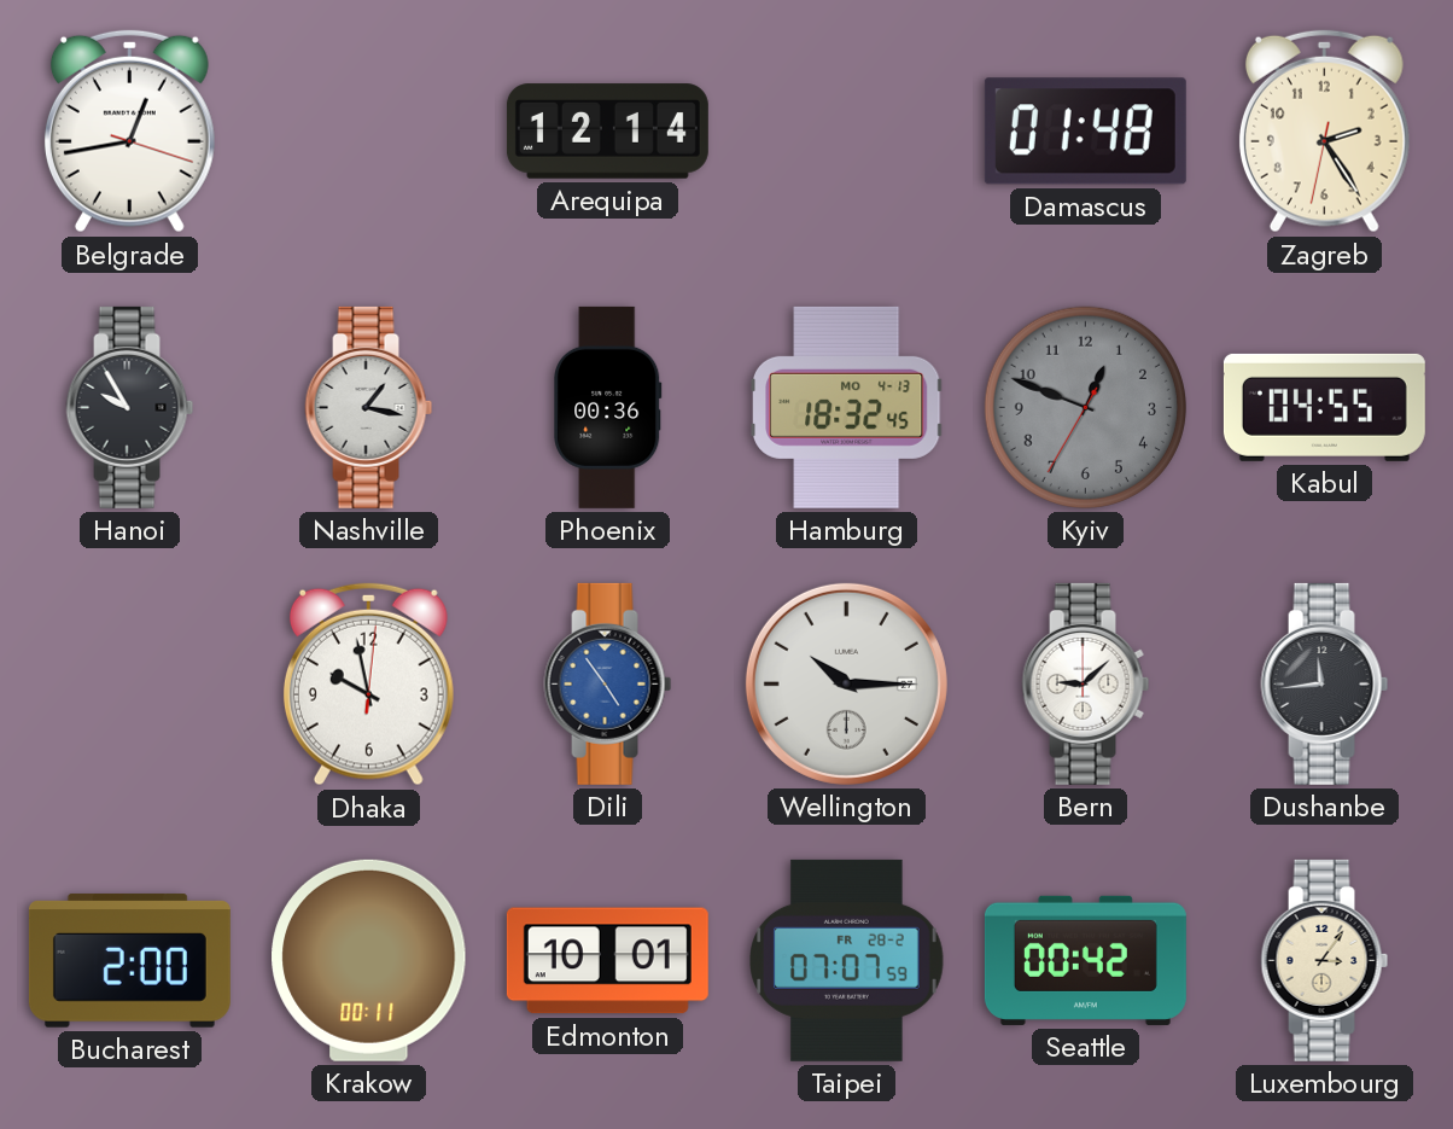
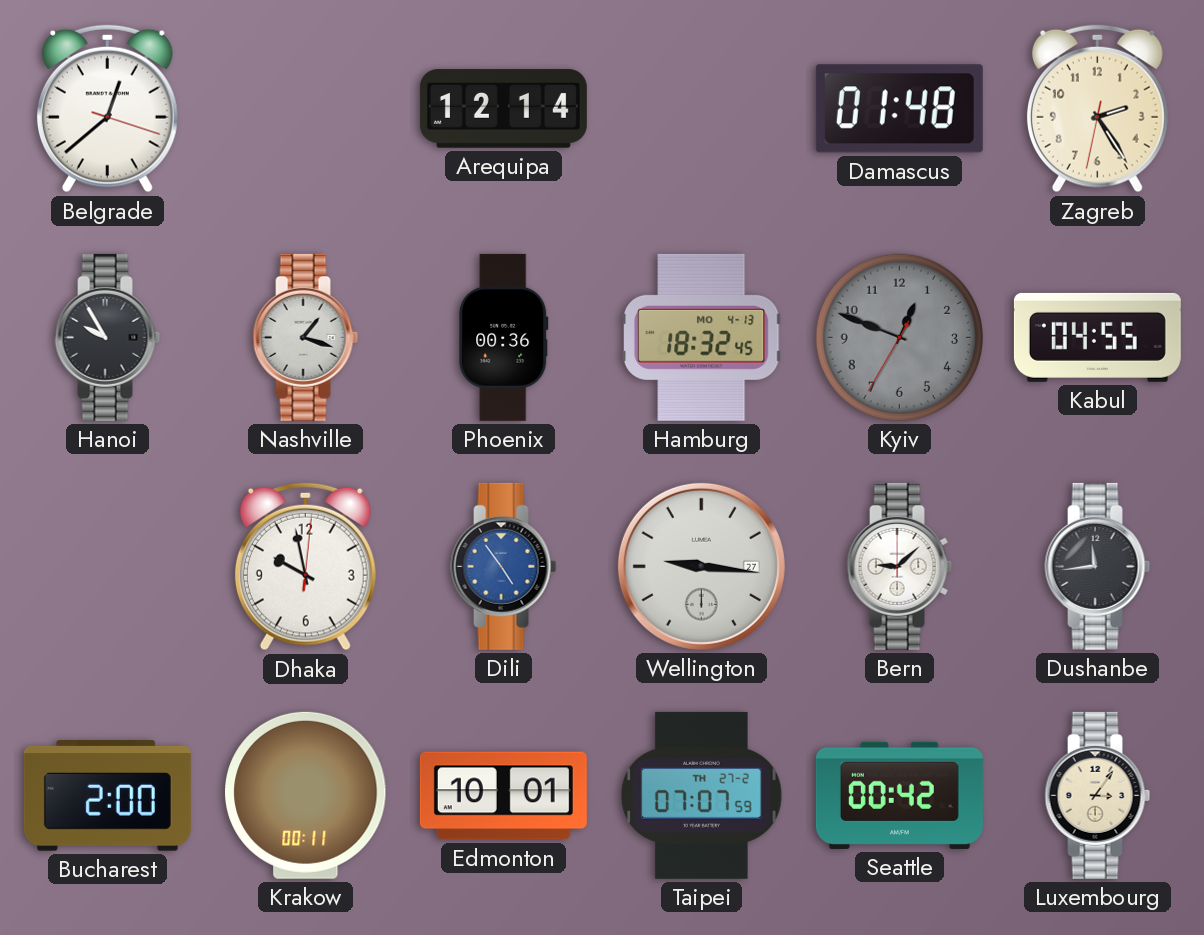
Belgrade: 12:43 -> 12:38
Nashville: 1:17 -> 1:18
Wellington: 10:15 -> 9:16
Taipei date: FR 28-2 -> TH 27-2
